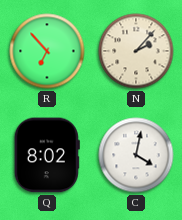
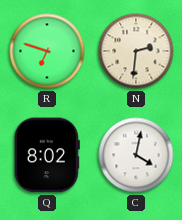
R: 6:53 -> 6:48
N: 2:07 -> 2:31
